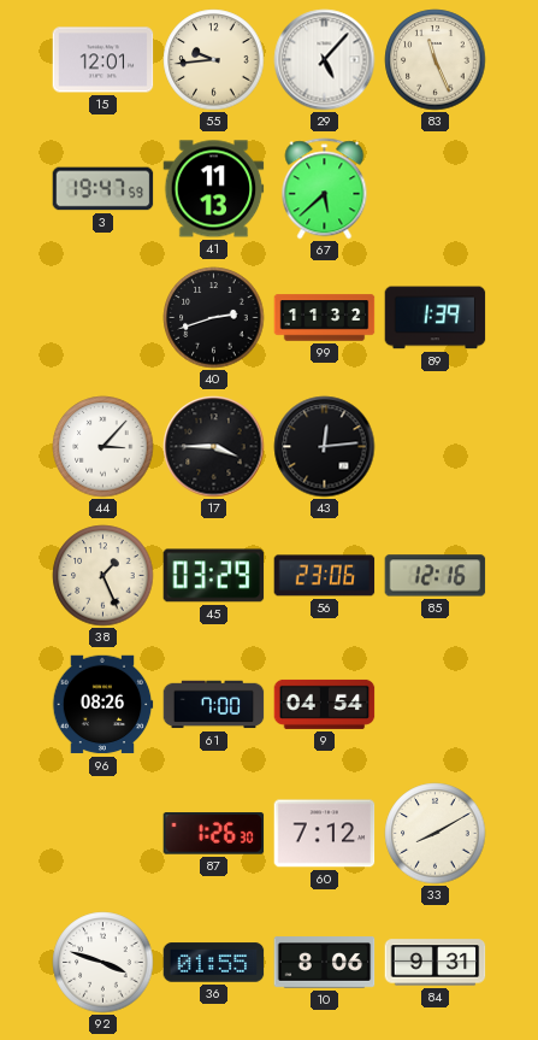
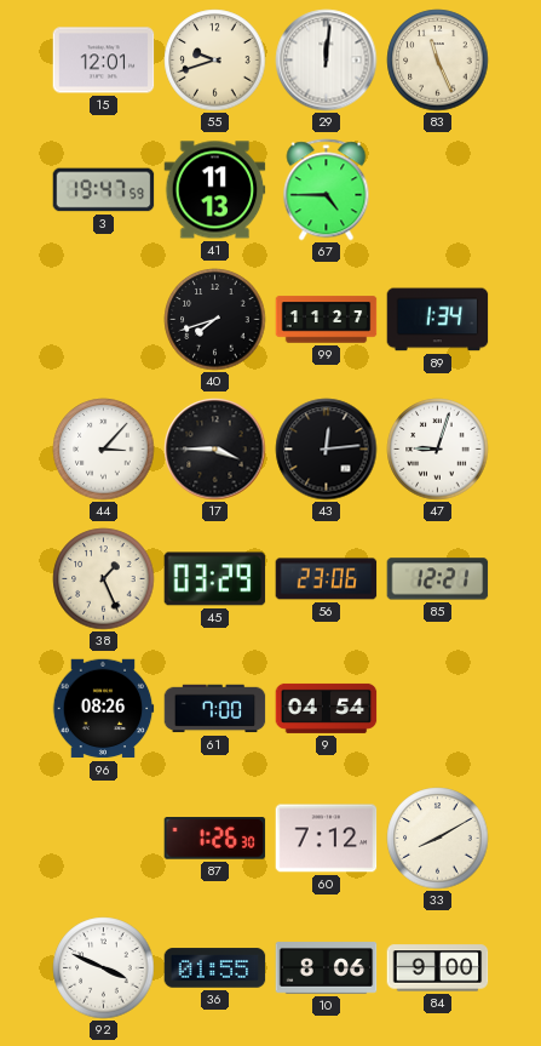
55: 9:44 -> 9:42
29: 5:07 -> 12:01
67: 5:38 -> 4:45
40: 2:42 -> 7:42
99: 11:32 -> 11:27
89: 1:39 -> 1:34
47: none -> 9:03
85: 12:16 -> 12:21
92: 3:48 -> 3:49
84: 9:31 -> 9:00
